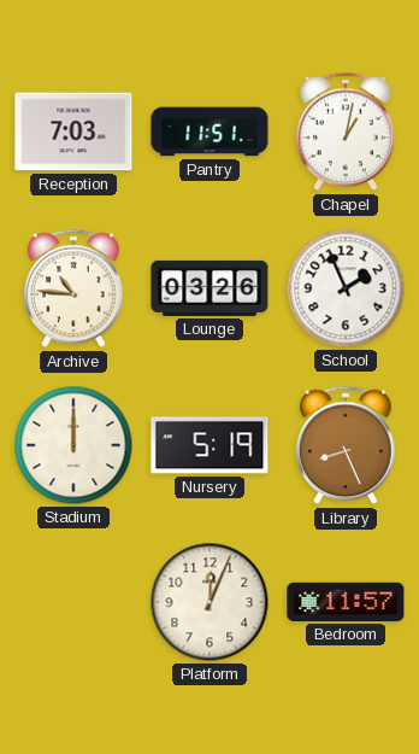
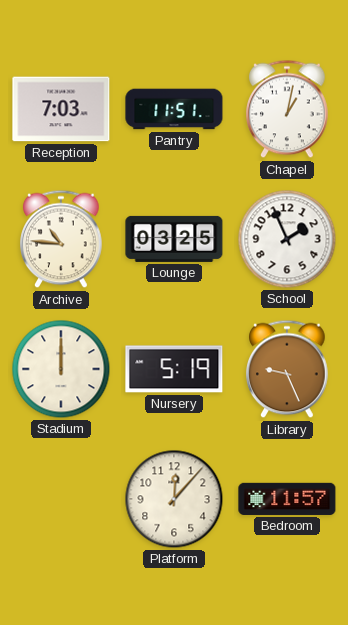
Lounge: 03:26 -> 03:25
Library: 8:26 -> 9:26
Platform: 12:04 -> 12:07
